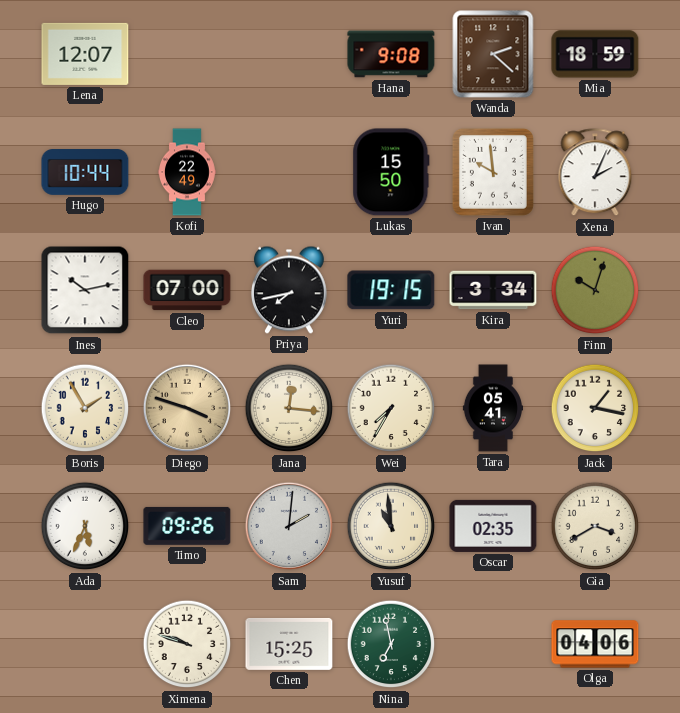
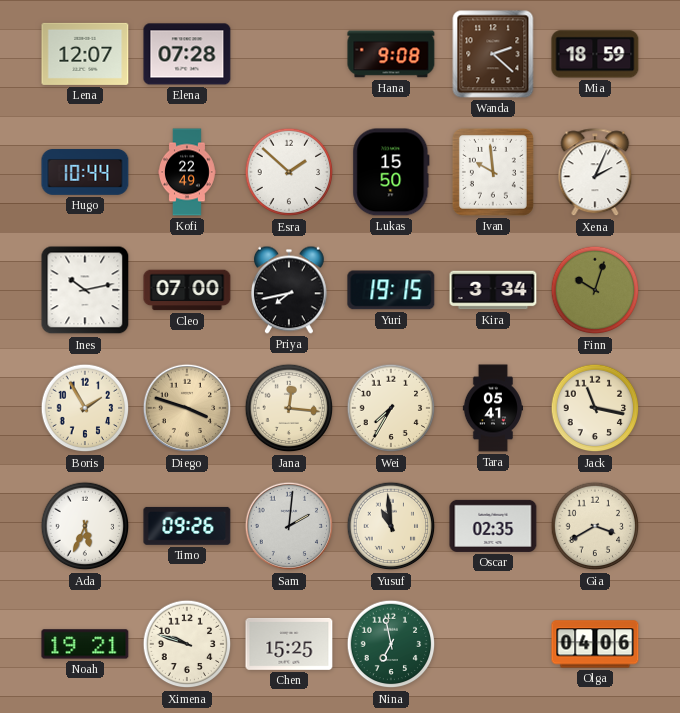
Elena: none -> 07:28
Esra: none -> 1:52
Jack: 1:17 -> 11:17
Noah: none -> 19:21
